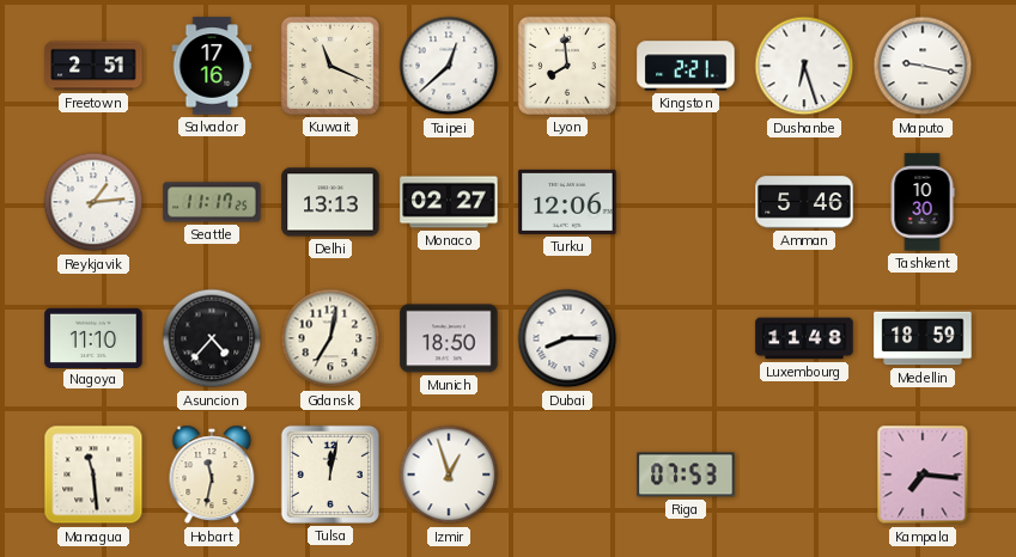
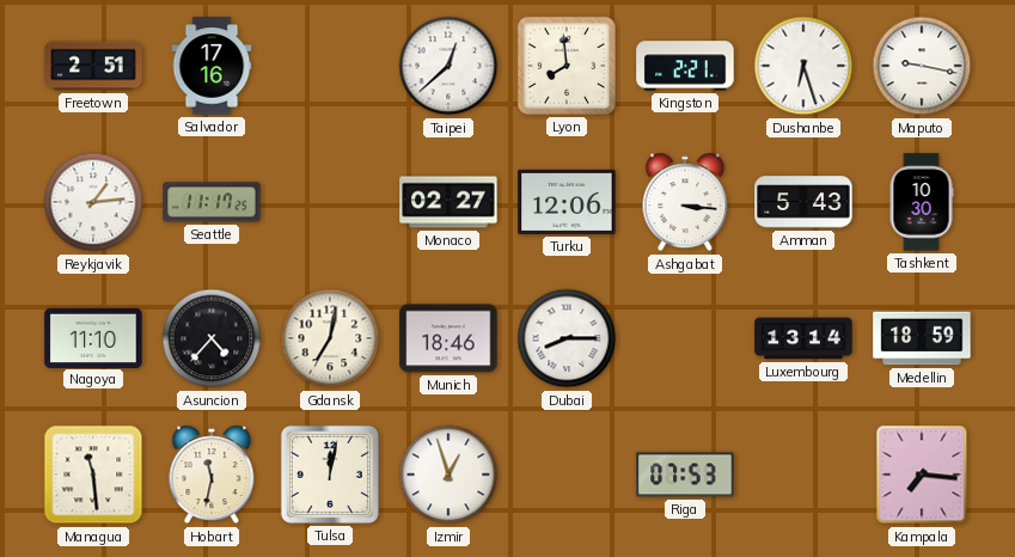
Kuwait: 11:19 -> none
Delhi: 13:13 -> none
Ashgabat: none -> 3:16
Amman: 5:46 -> 5:43
Munich: 18:50 -> 18:46
Luxembourg: 11:48 -> 13:14
